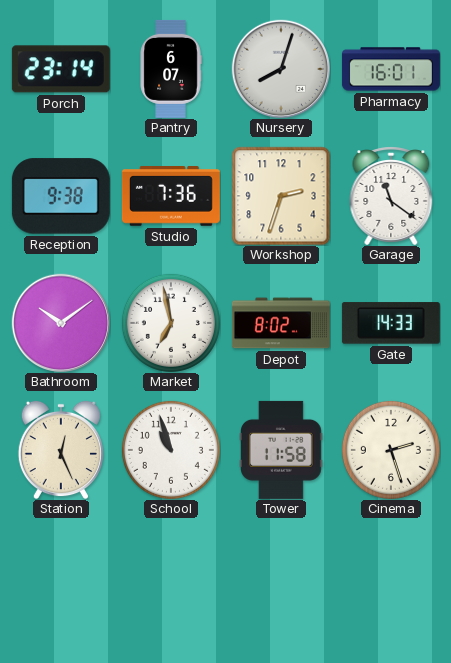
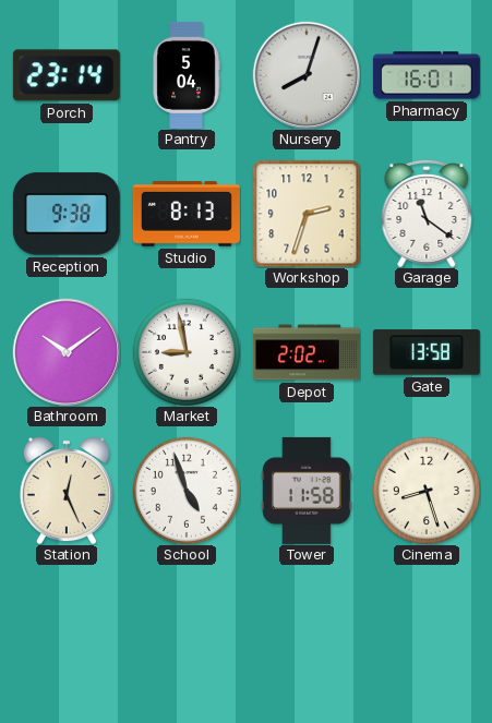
Pantry: 6:07 -> 5:04
Studio: 7:36 -> 8:13
Market: 6:58 -> 8:58
Depot: 8:02 -> 2:02
Gate: 14:33 -> 13:58
School: 10:57 -> 4:57
Cinema: 2:27 -> 8:27
